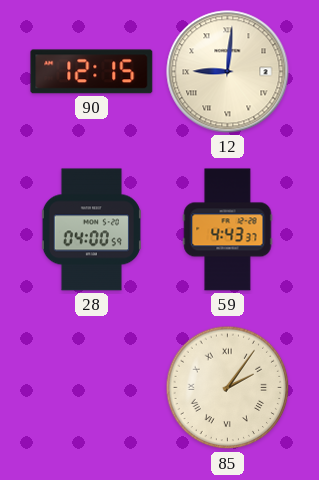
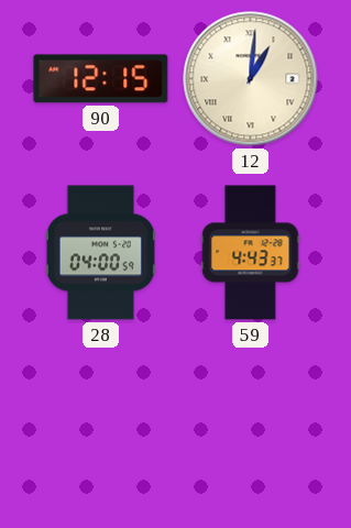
12: 9:01 -> 1:01
85: 2:06 -> none
